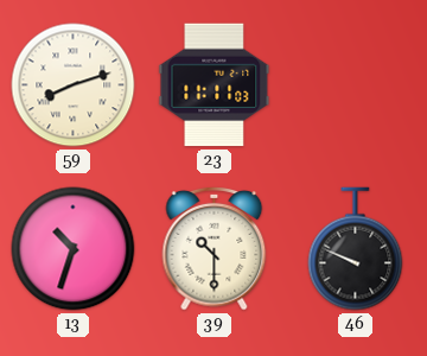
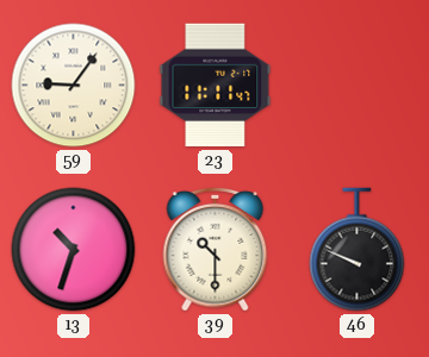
59: 8:12 -> 9:06
23: 11:11:03 -> 11:11:47
